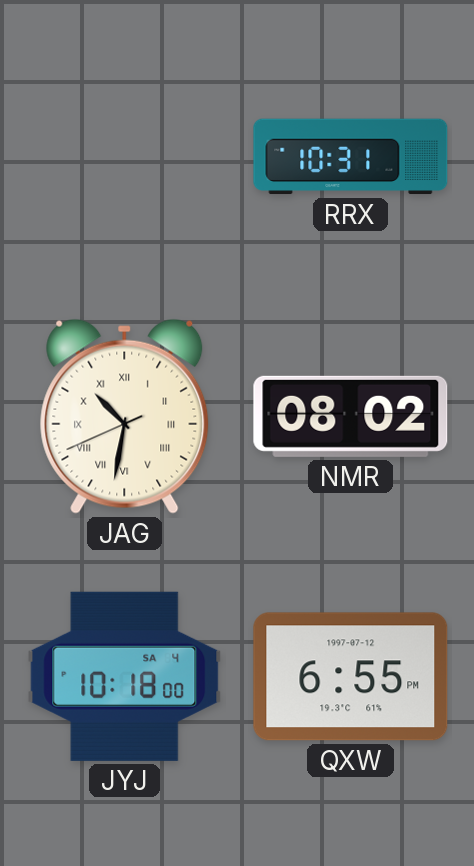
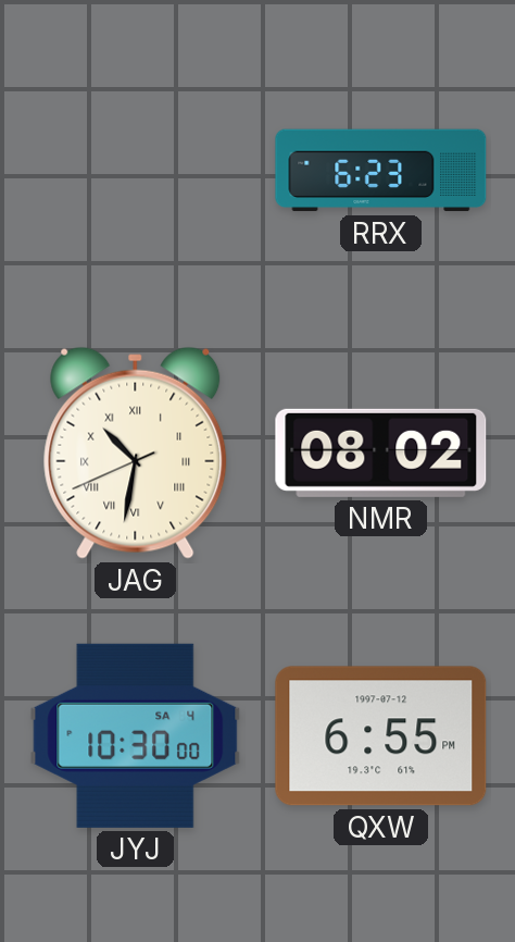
RRX: 10:31 -> 6:23
JYJ: 10:18 -> 10:30
